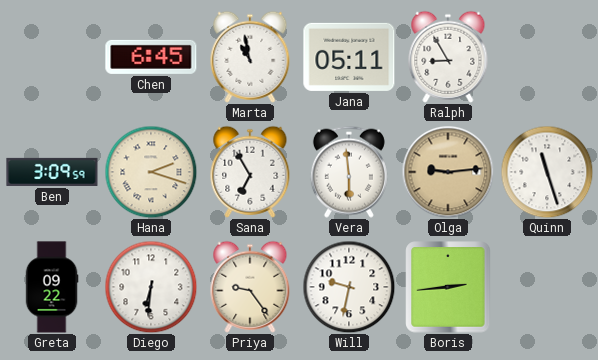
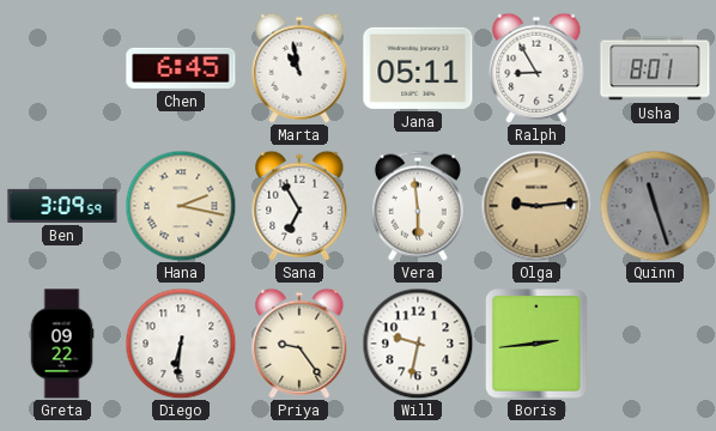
Usha: none -> 8:01
Hana: 2:18 -> 2:17
Quinn dial: white -> grey
